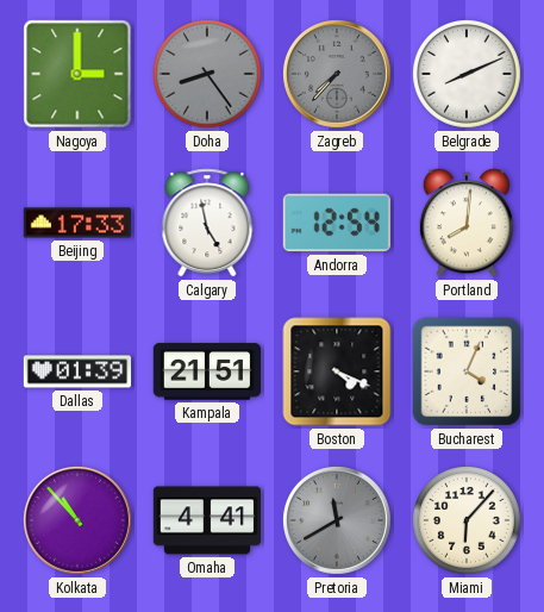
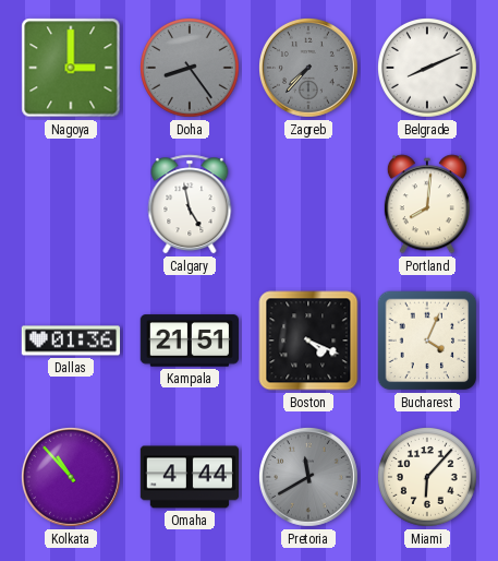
Beijing: 17:33 -> none
Andorra: 12:54 -> none
Dallas: 01:39 -> 01:36
Omaha: 4:41 -> 4:44
